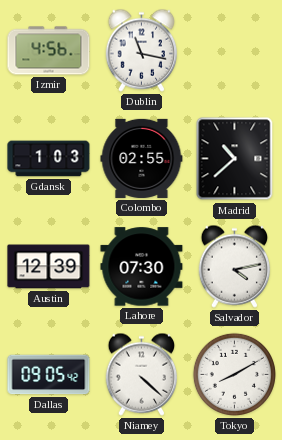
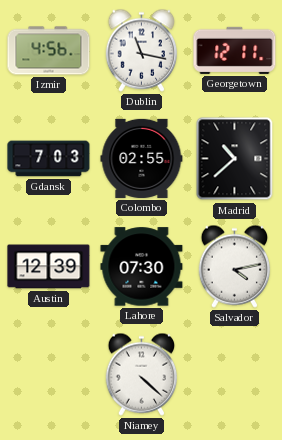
Georgetown: none -> 12:11
Gdansk: 1:03 -> 7:03
Dallas: 09:05 -> none
Tokyo: 8:10 -> none
